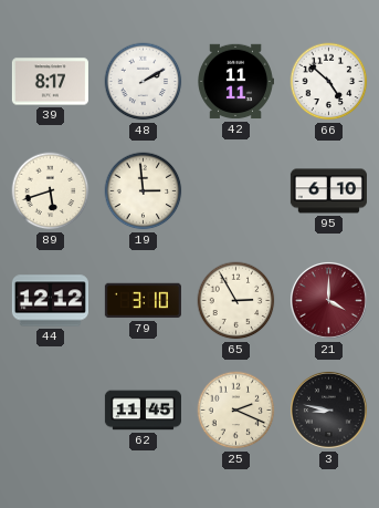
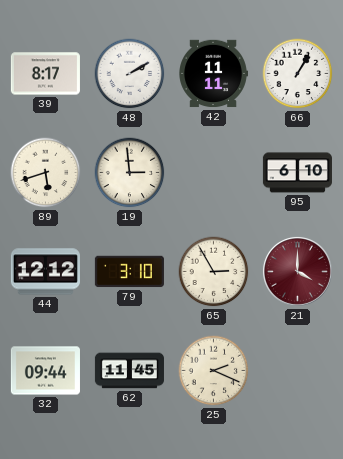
66: 4:52 -> 1:05
32: none -> 09:44
3: 8:47 -> none
